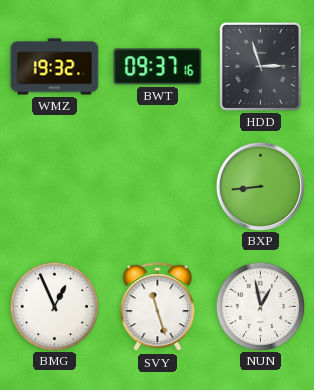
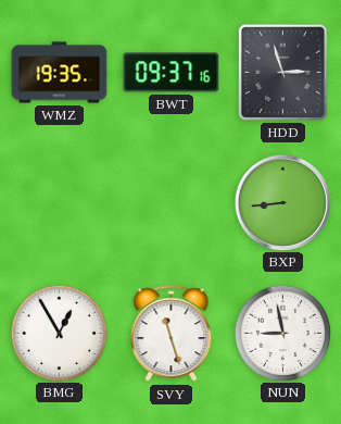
WMZ: 19:32 -> 19:35
BMG: 12:56 -> 12:55
NUN: 12:58 -> 8:58
